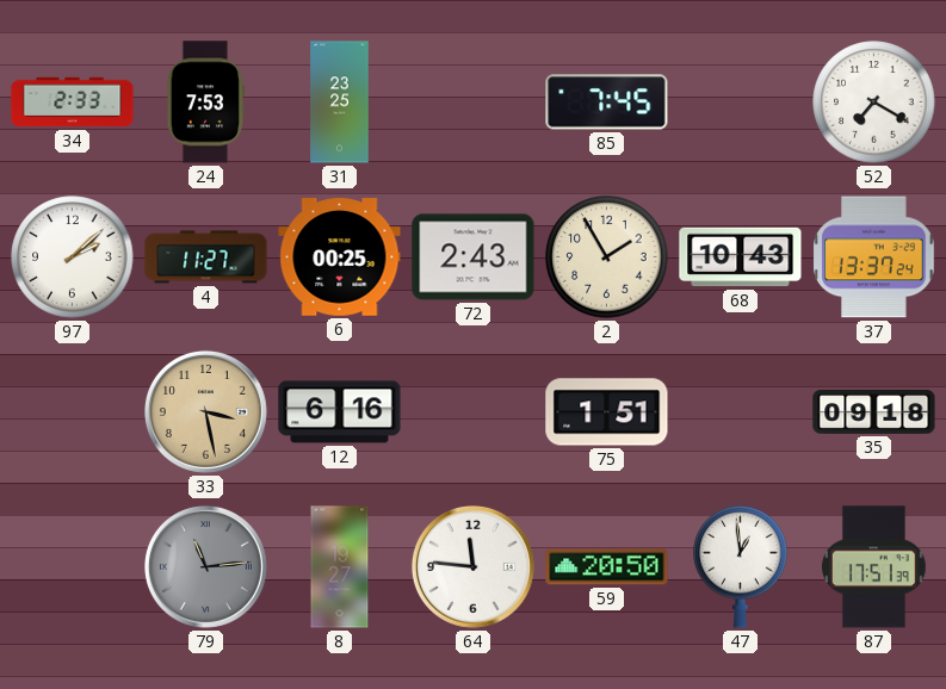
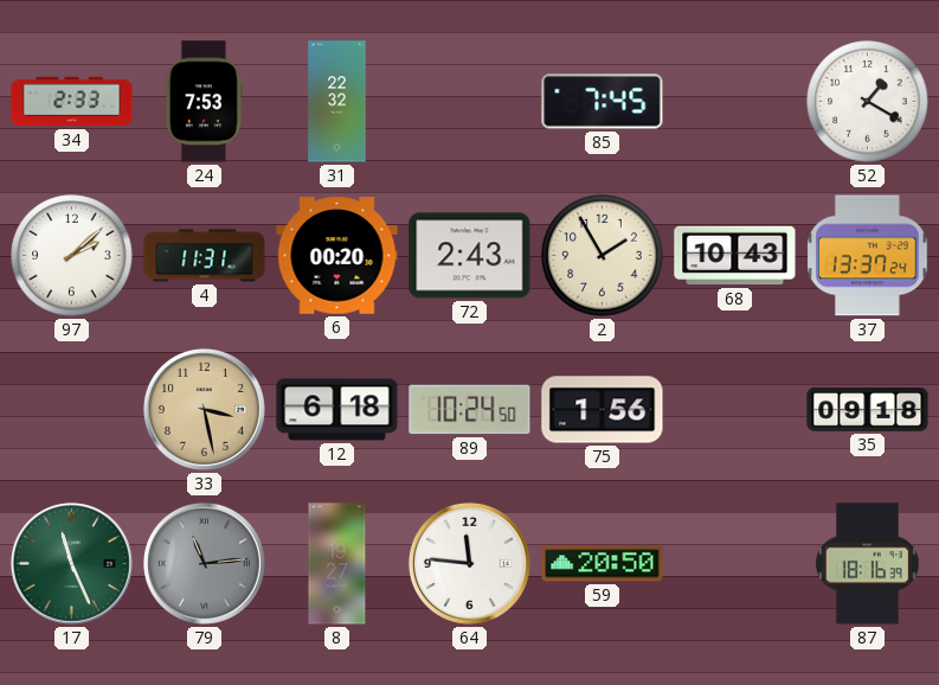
31: 23:25 -> 22:32
52: 7:20 -> 1:20
4: 11:27 -> 11:31
6: 00:25 -> 00:20
12: 6:16 -> 6:18
89: none -> 10:24
75: 1:51 -> 1:56
17: none -> 11:26
47: 12:59 -> none
87: 17:51 -> 18:16
